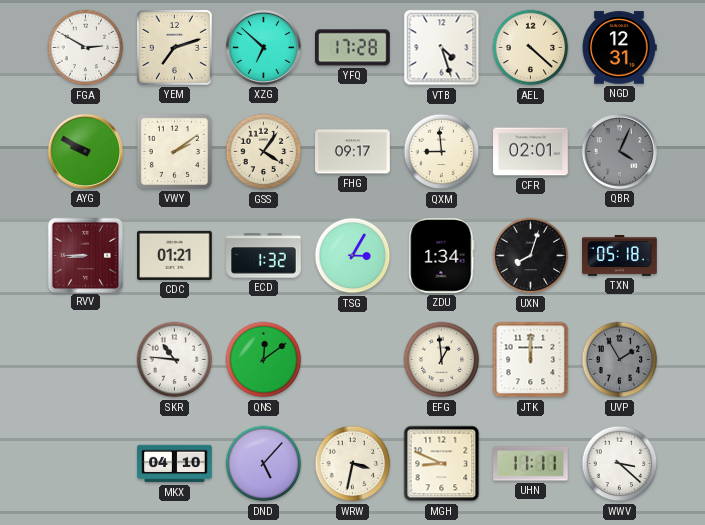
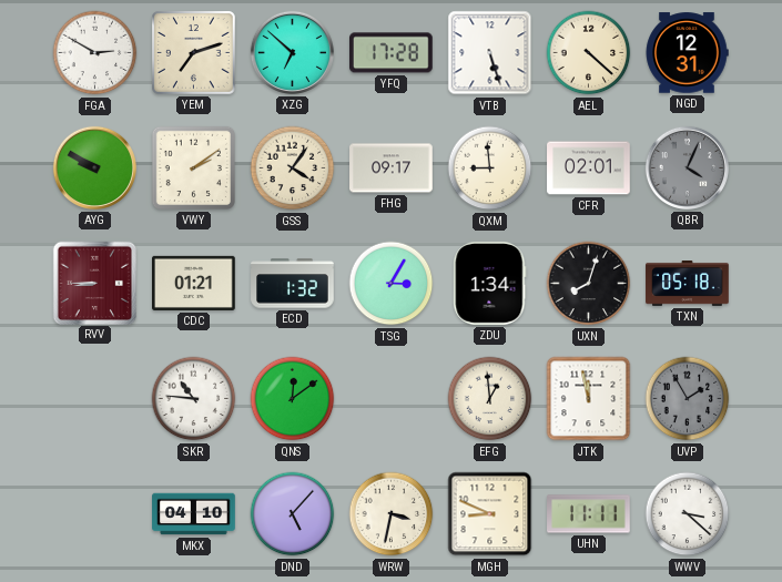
VTB: 4:27 -> 5:27
JTK: 12:00 -> 11:58
